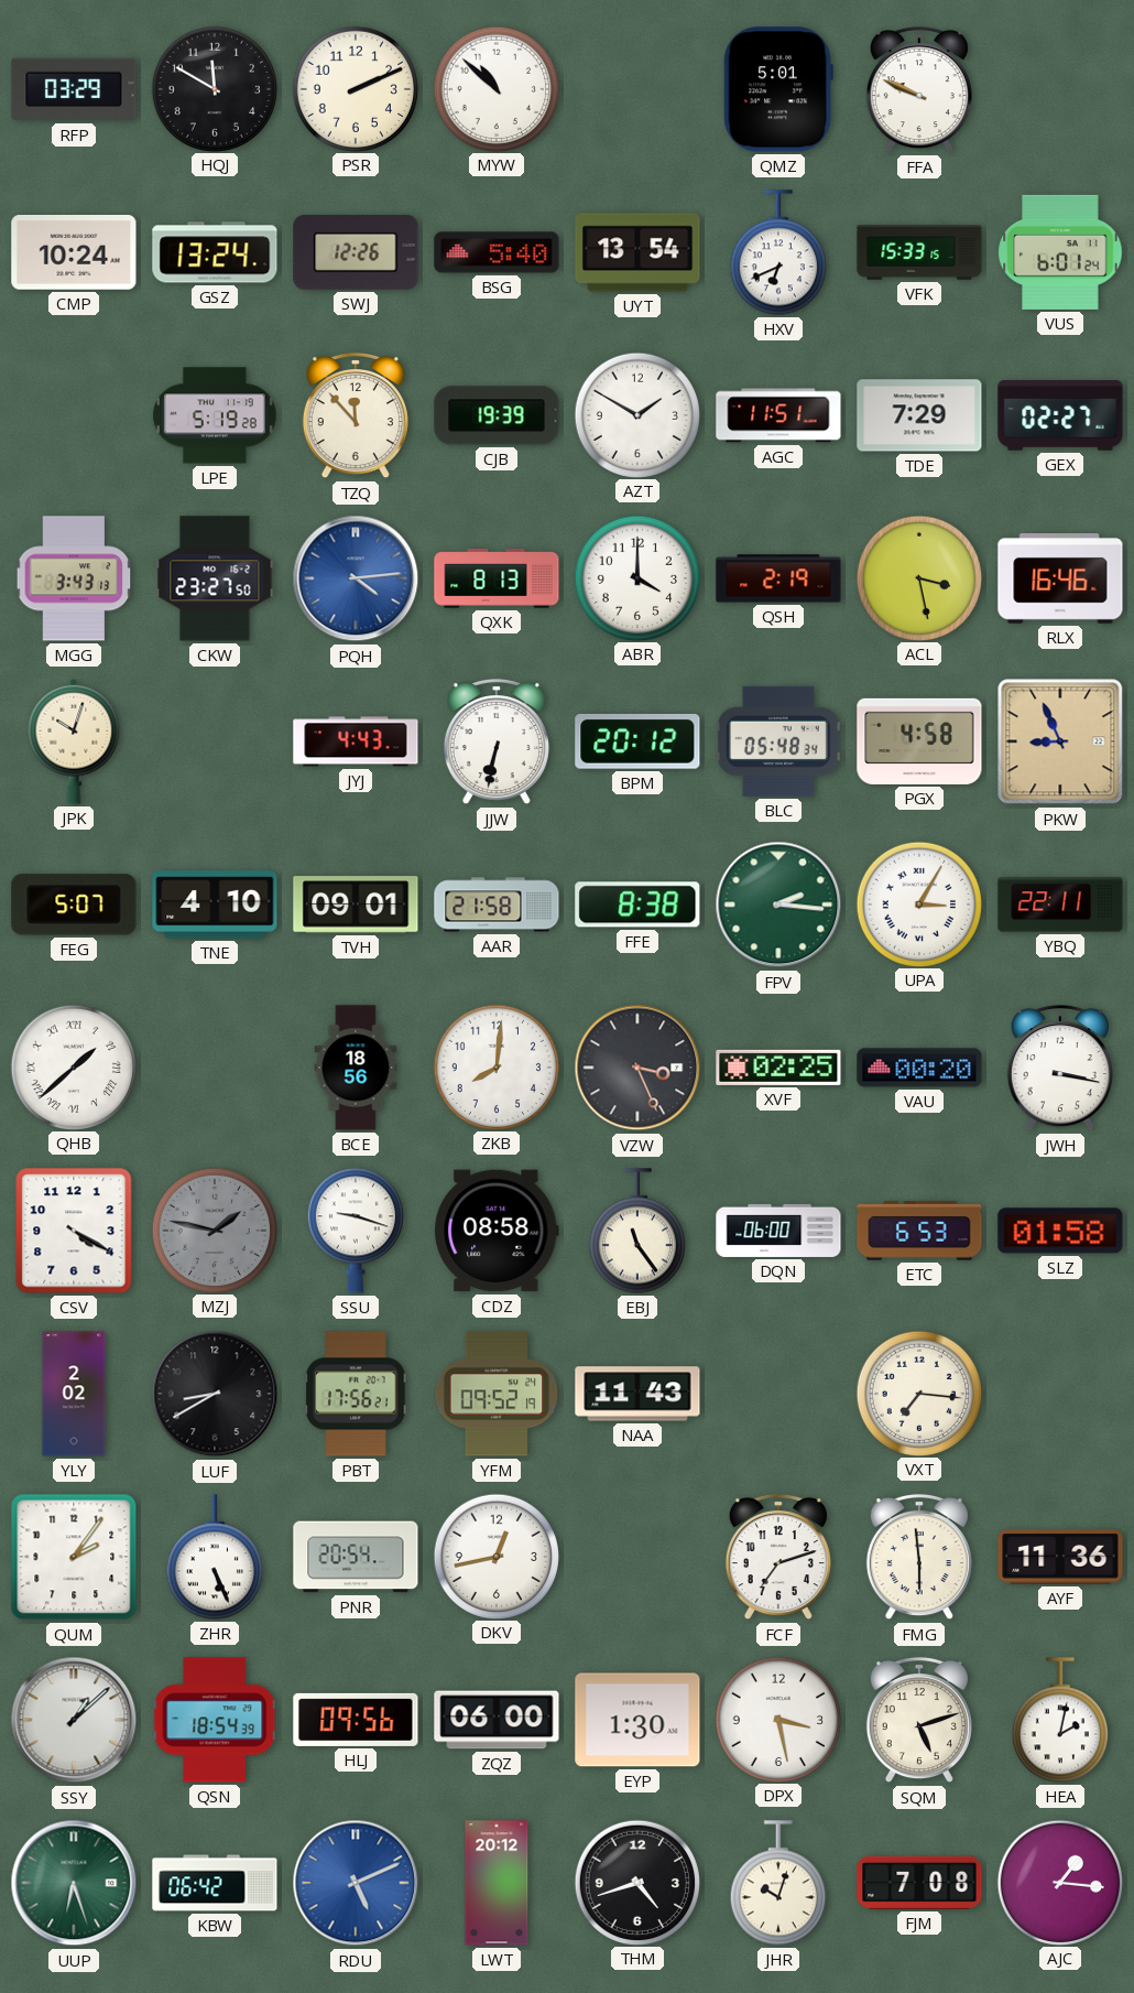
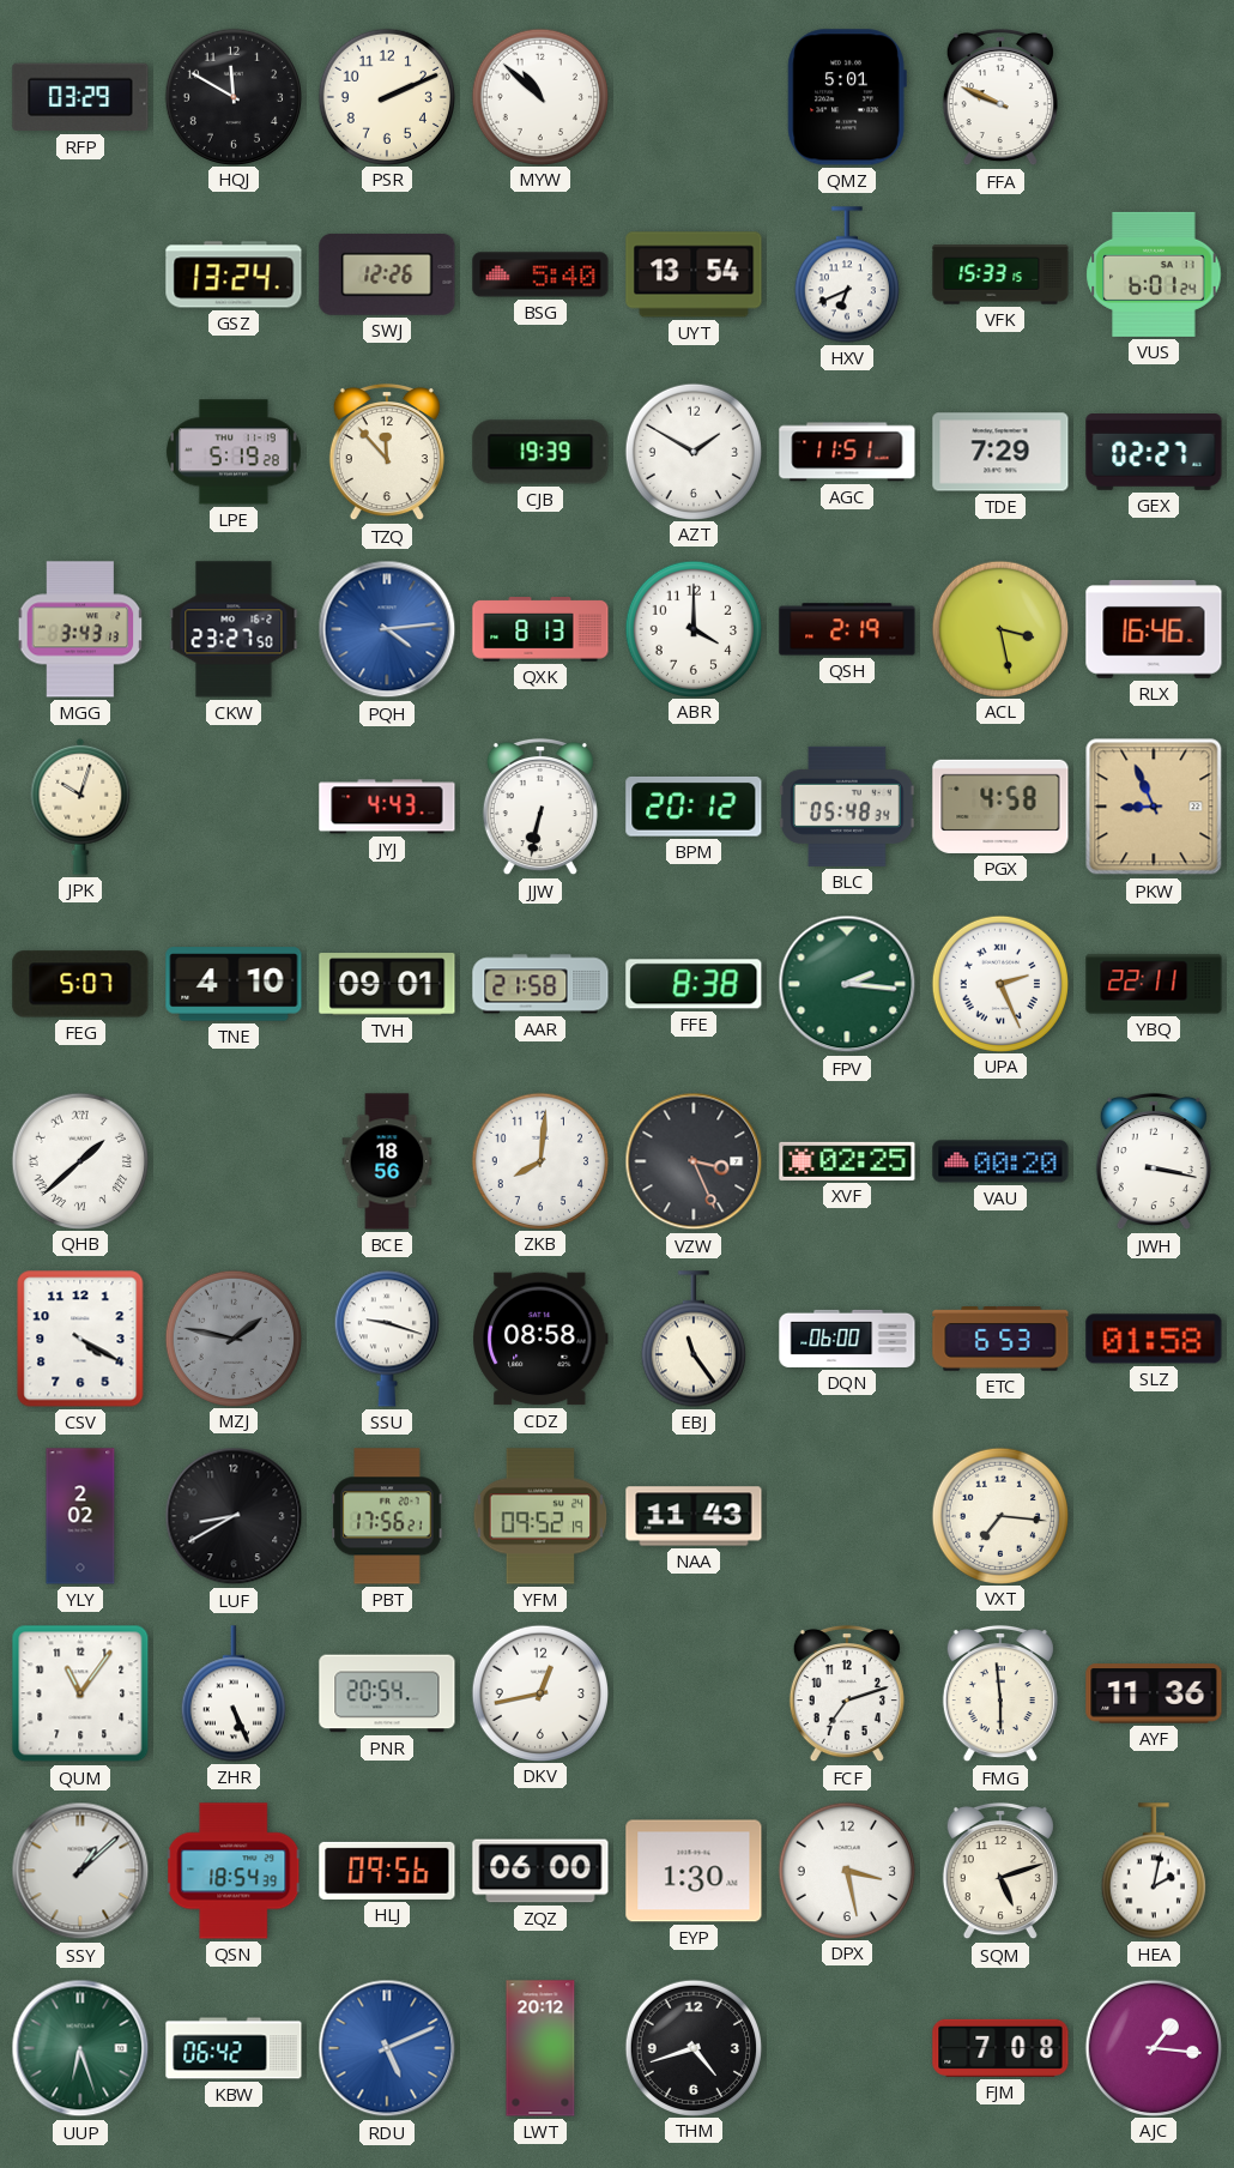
CMP: 10:24 -> none
UPA: 3:05 -> 2:26
QUM: 2:06 -> 11:06
JHR: 10:03 -> none
